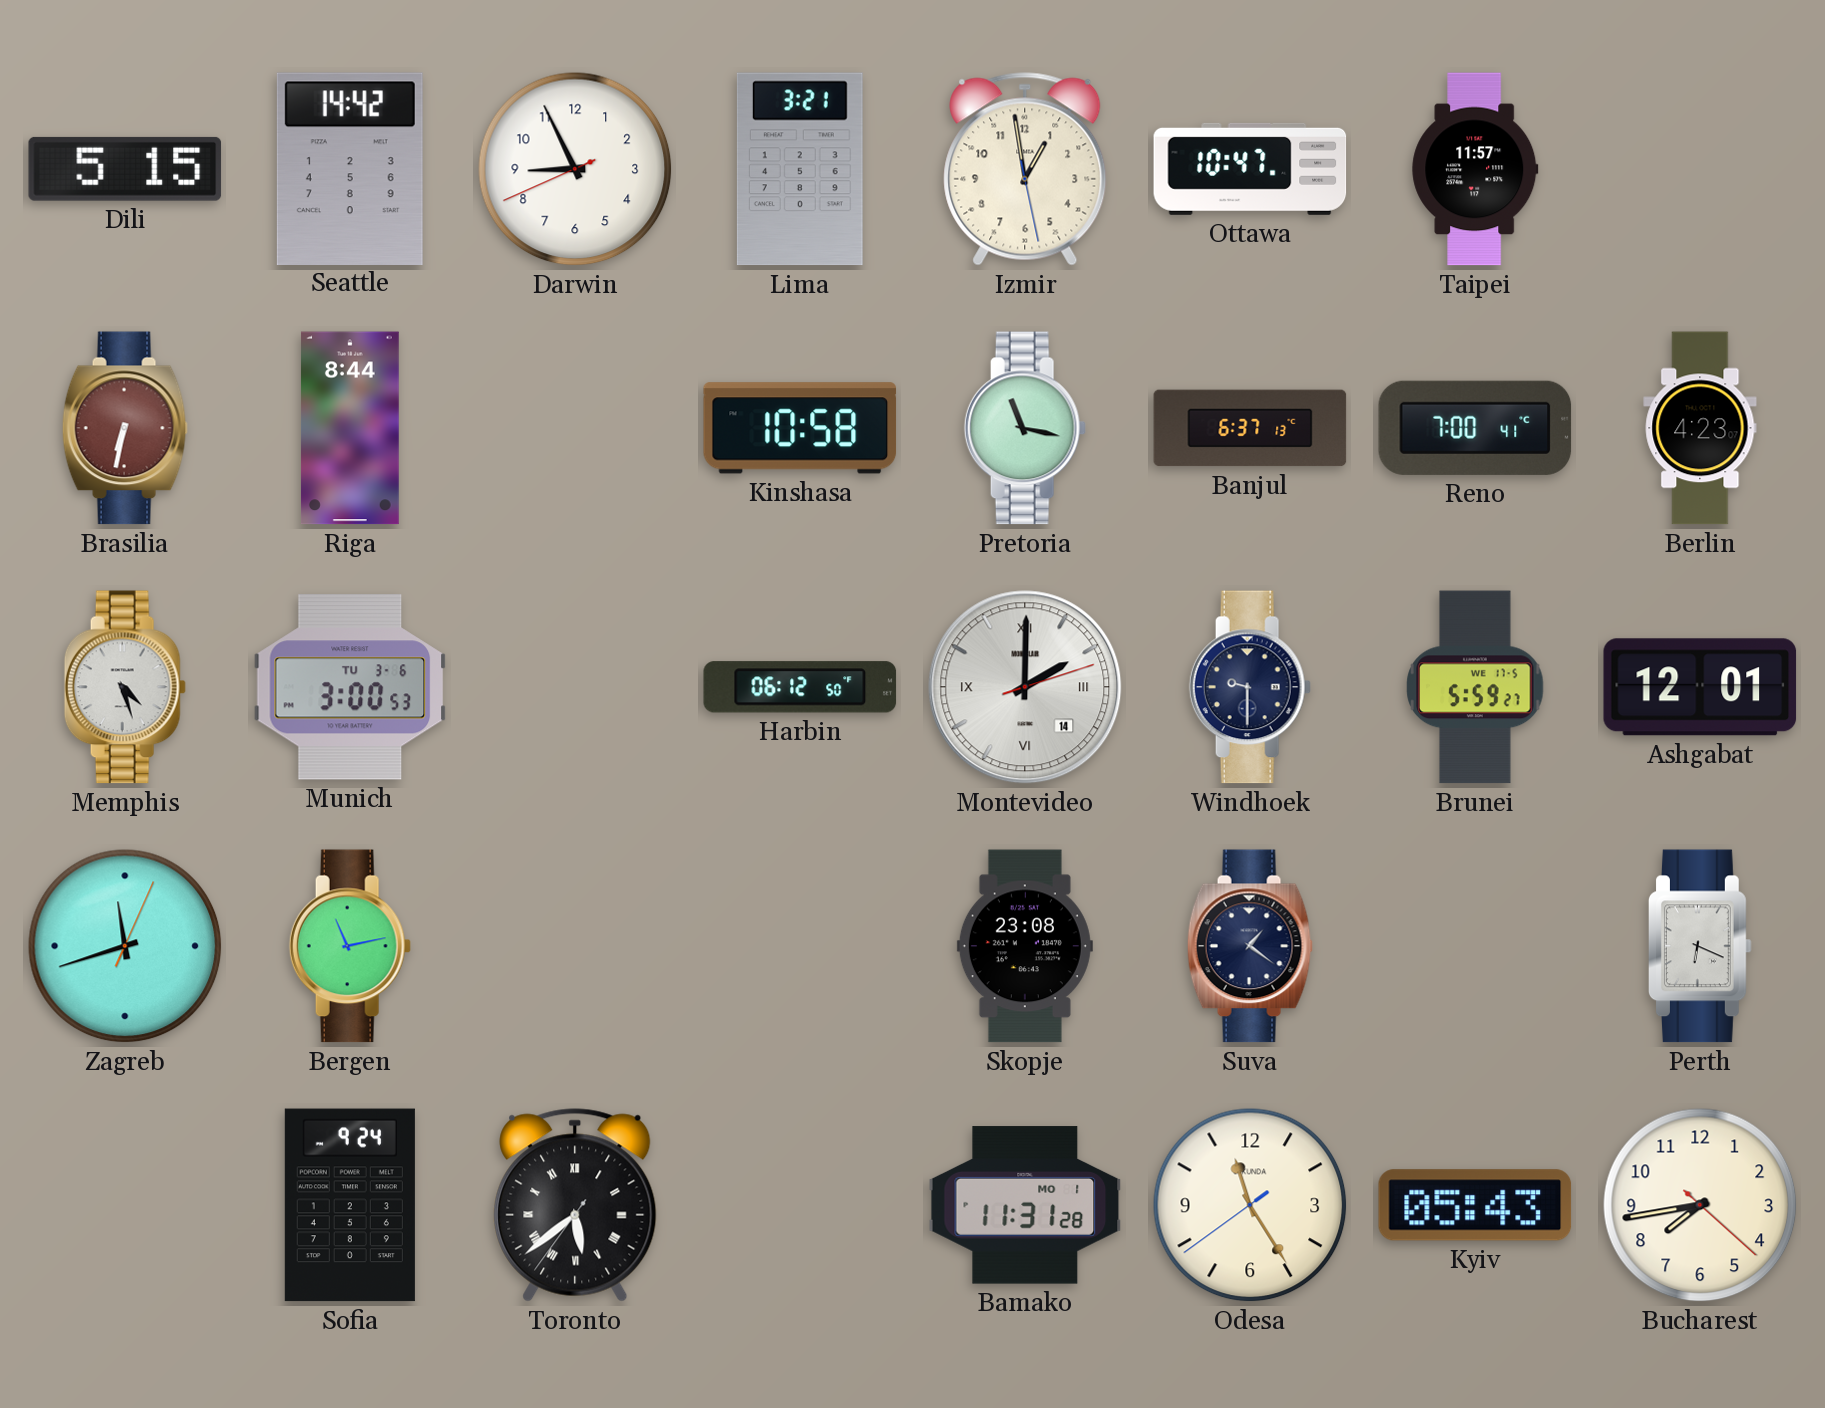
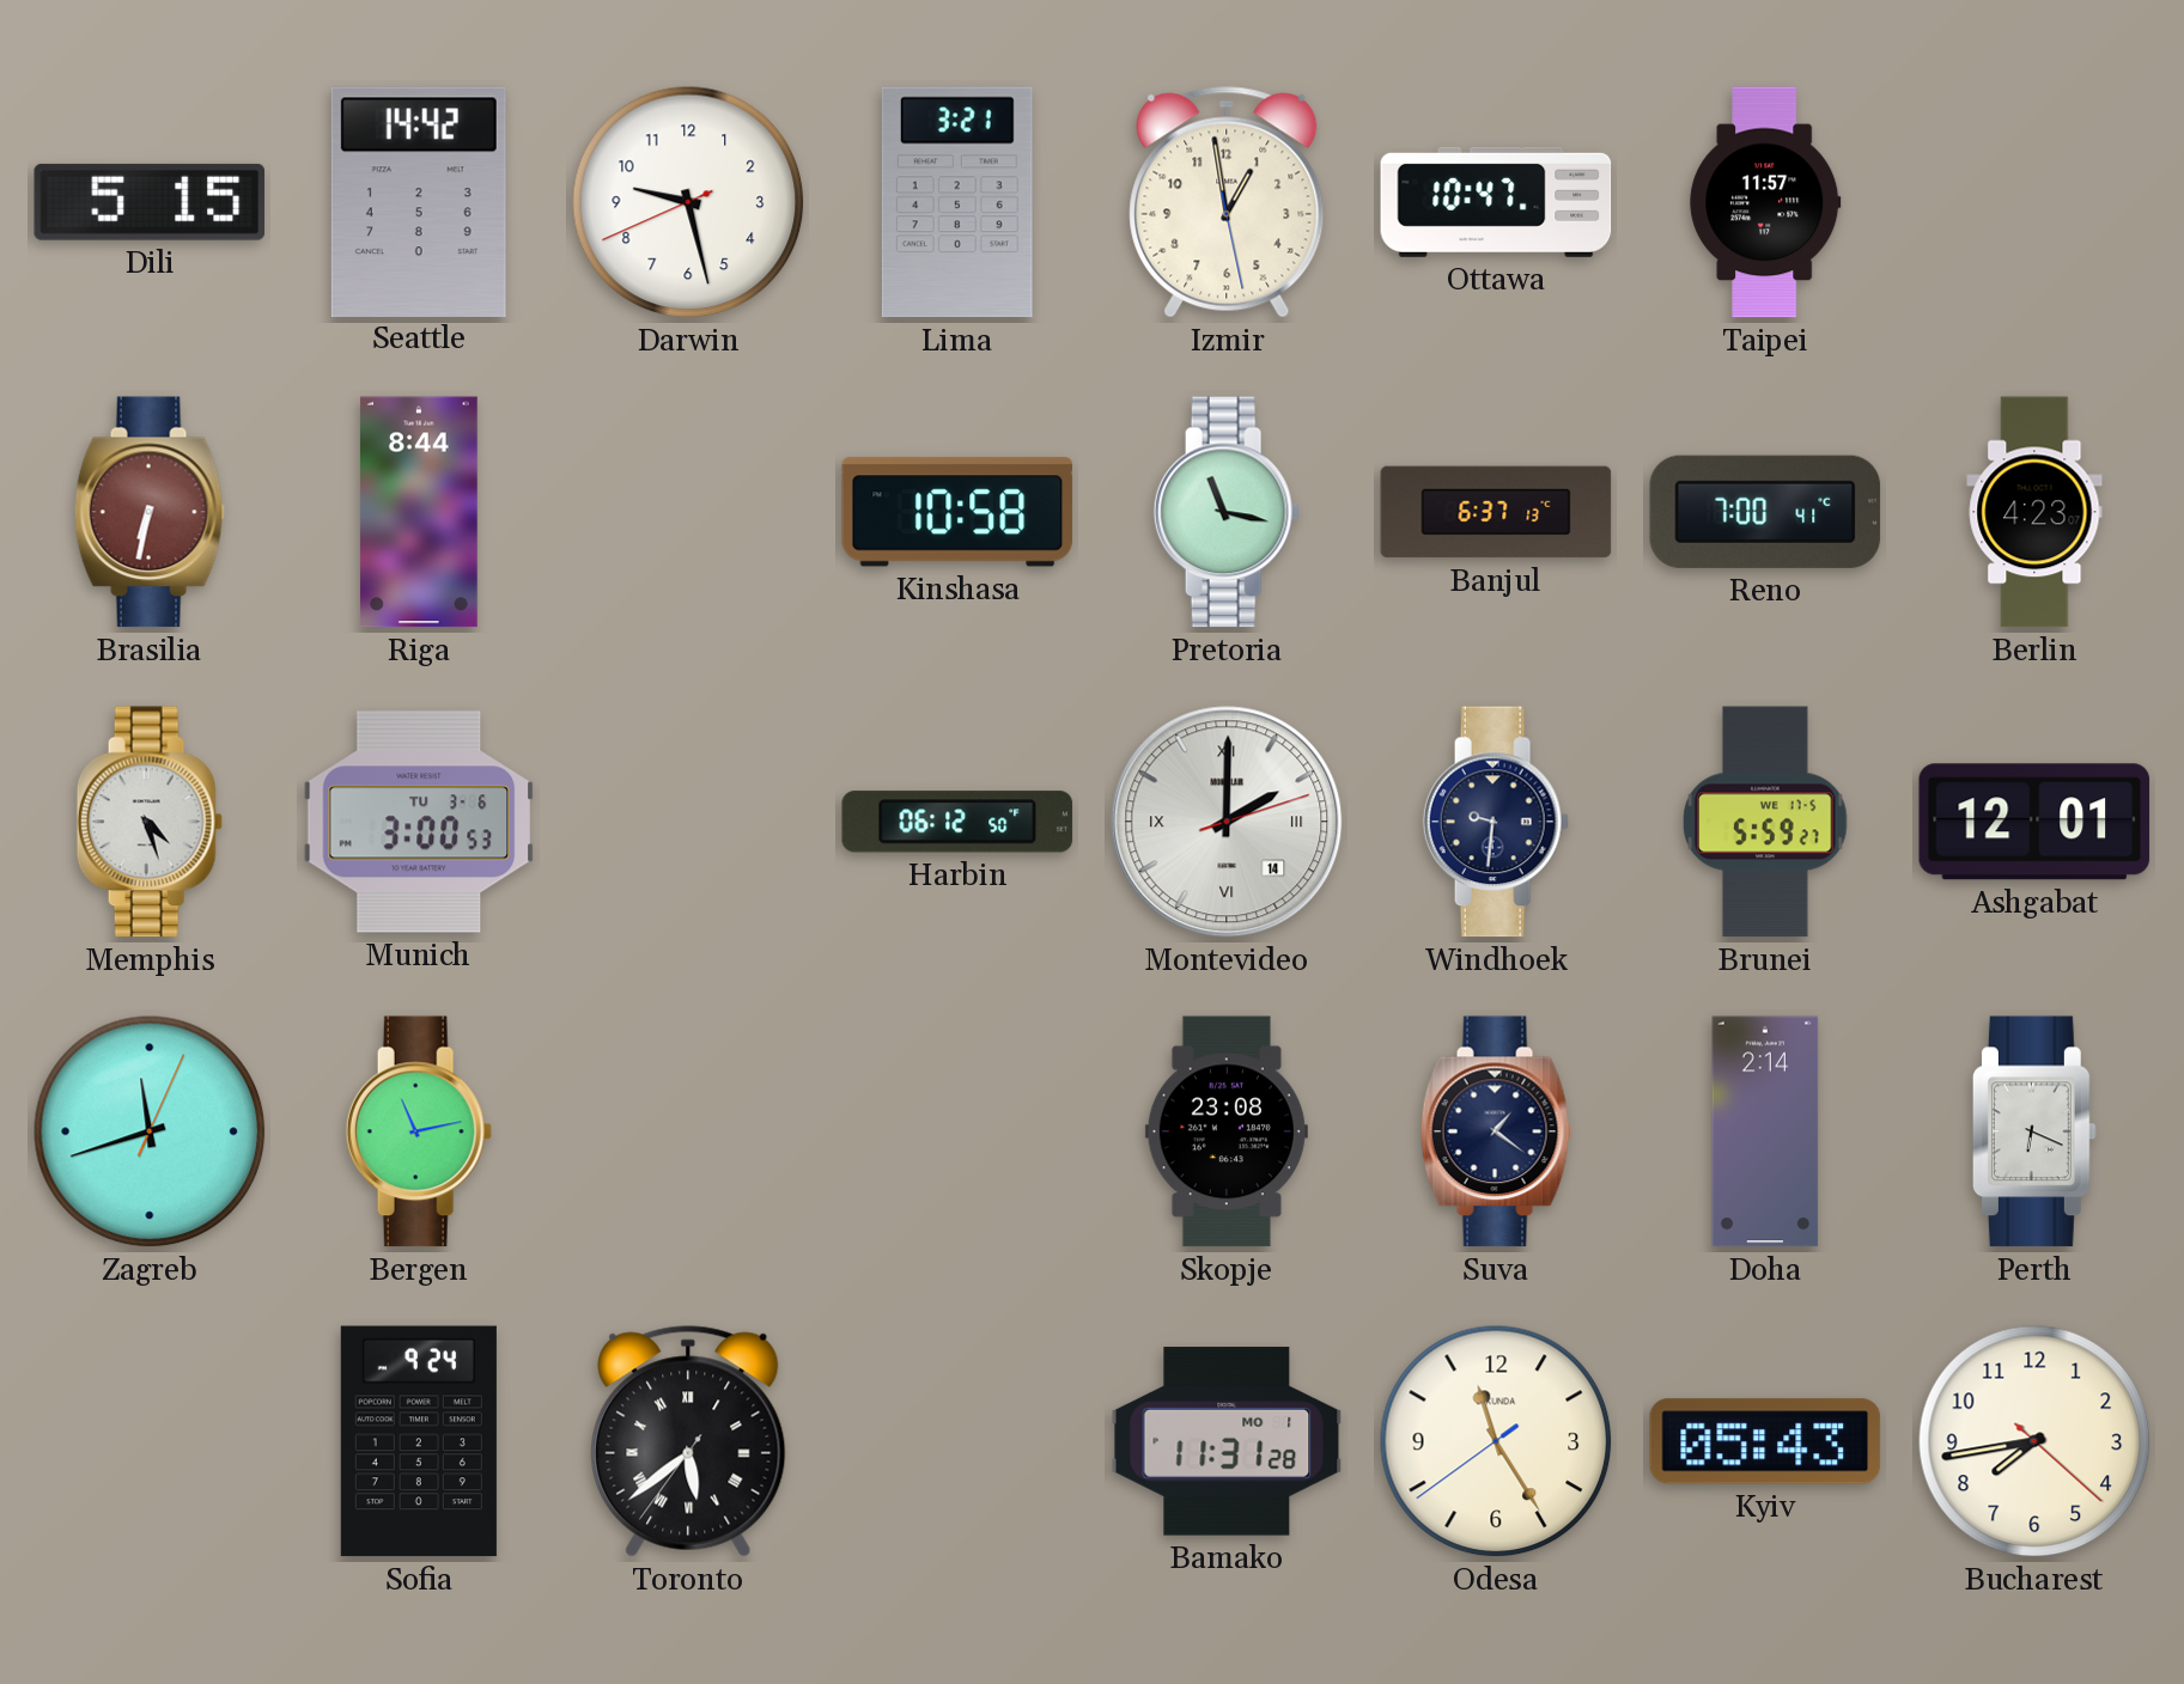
Darwin: 8:55 -> 9:27
Windhoek: 9:30 -> 9:31
Doha: none -> 2:14
